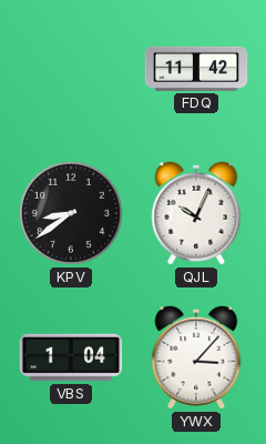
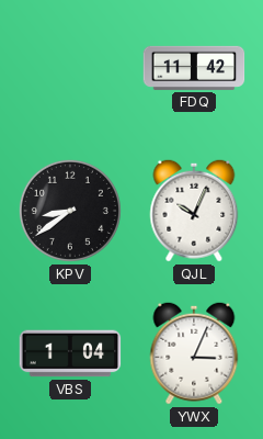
YWX: 3:07 -> 3:04
